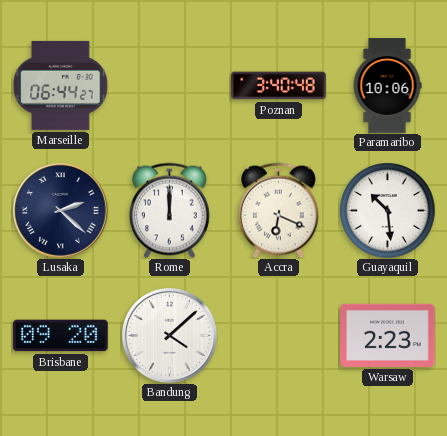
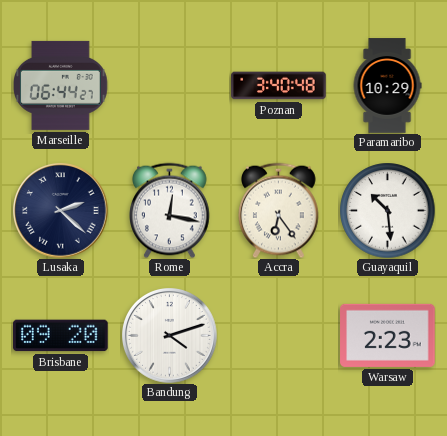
Paramaribo: 10:06 -> 10:29
Rome: 12:00 -> 12:17
Accra: 6:19 -> 6:24
Bandung: 4:08 -> 4:12
